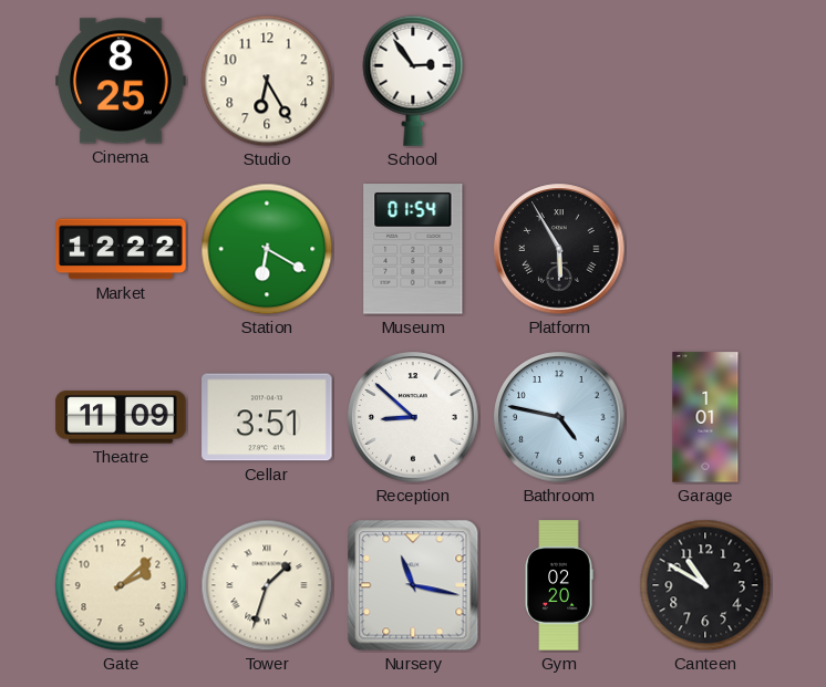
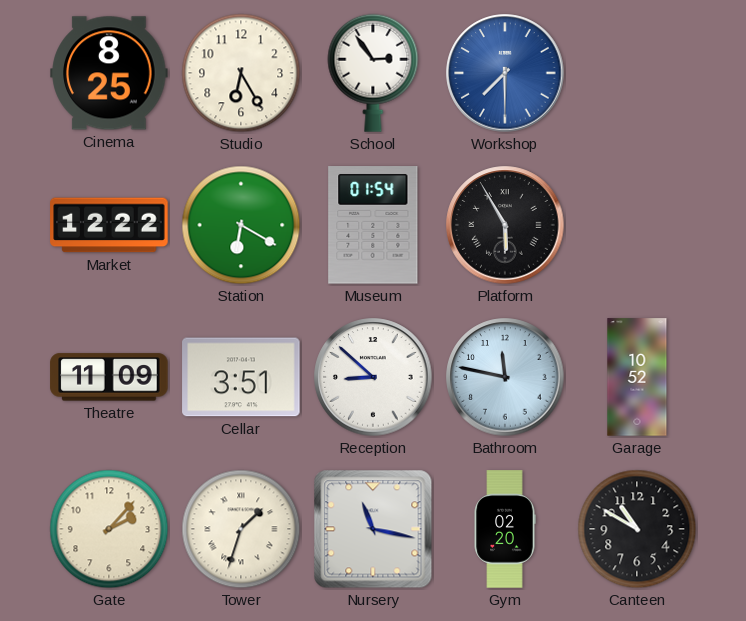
Workshop: none -> 7:30
Bathroom: 4:47 -> 11:47
Garage: 1:01 -> 10:52
Gate: 2:08 -> 2:07
